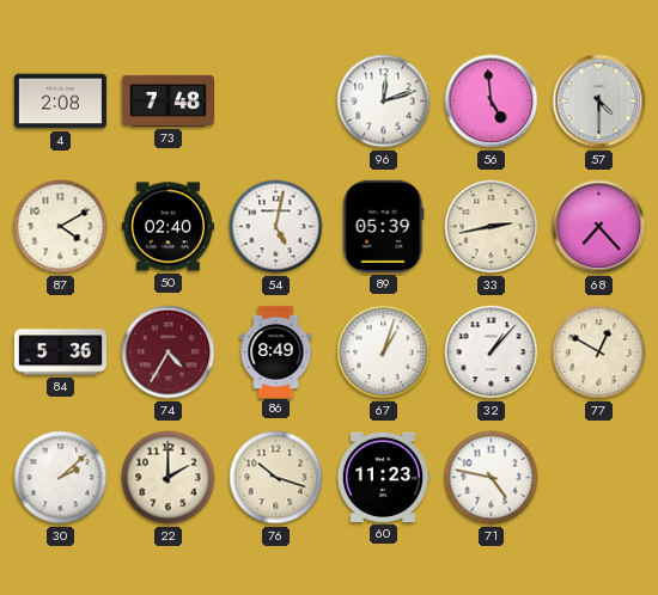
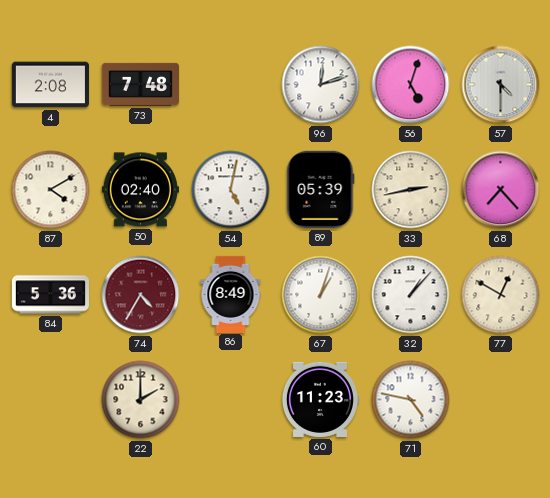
56: 4:59 -> 5:03
30: 2:08 -> none
76: 10:18 -> none
